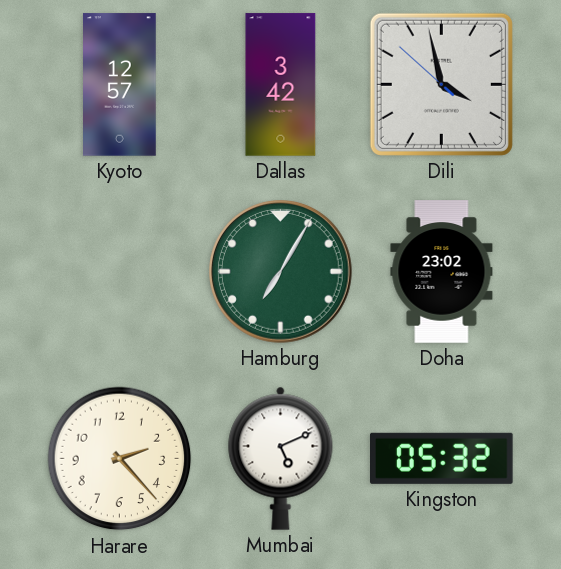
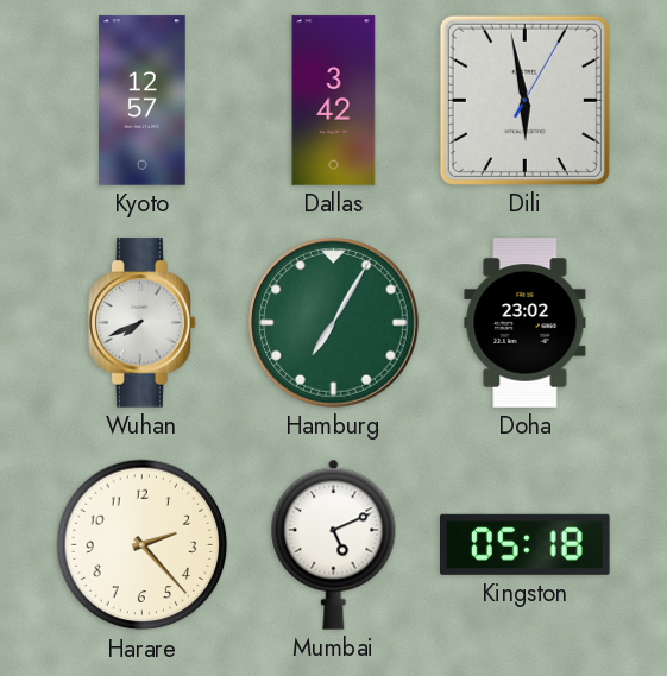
Dili: 3:57 -> 5:58
Wuhan: none -> 7:41
Kingston: 05:32 -> 05:18
